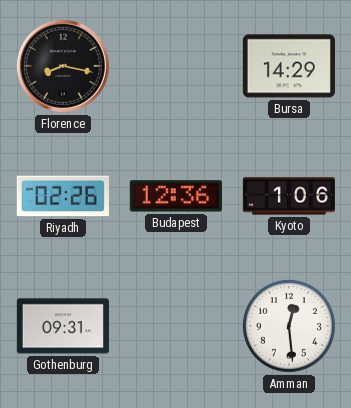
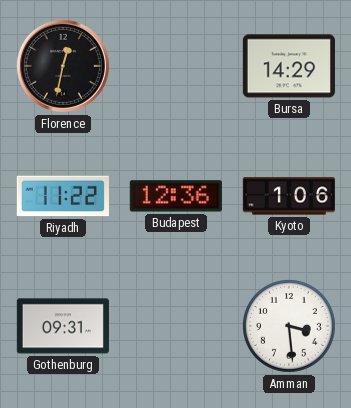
Florence: 8:17 -> 12:32
Riyadh: 02:26 -> 11:22
Amman: 12:29 -> 3:29
